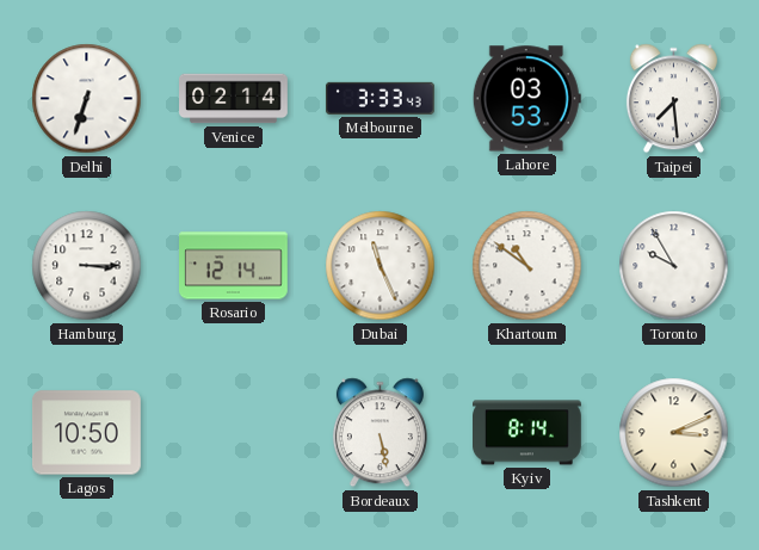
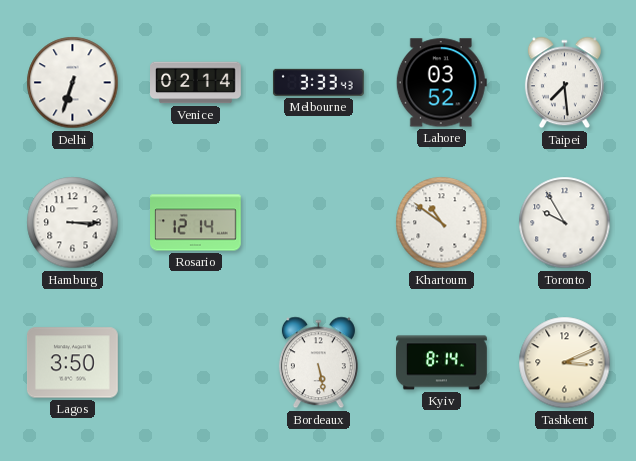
Lahore: 03:53 -> 03:52
Dubai: 11:26 -> none
Lagos: 10:50 -> 3:50
